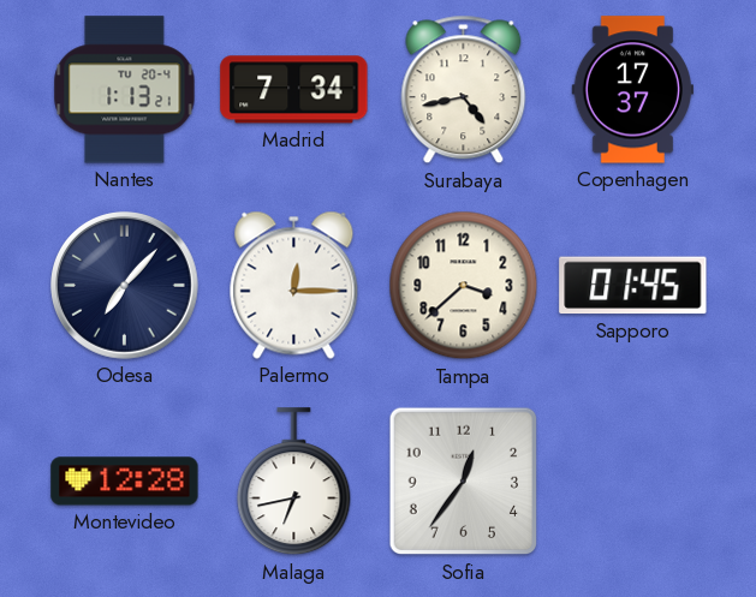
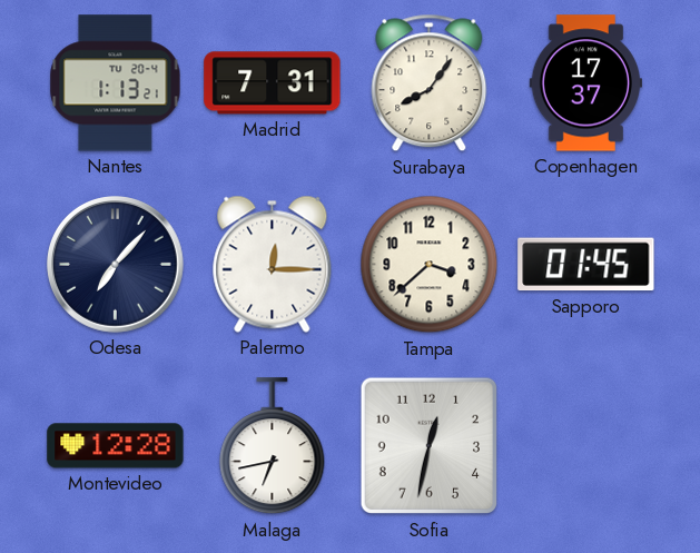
Madrid: 7:34 -> 7:31
Surabaya: 4:43 -> 8:06
Sofia: 12:36 -> 12:32
